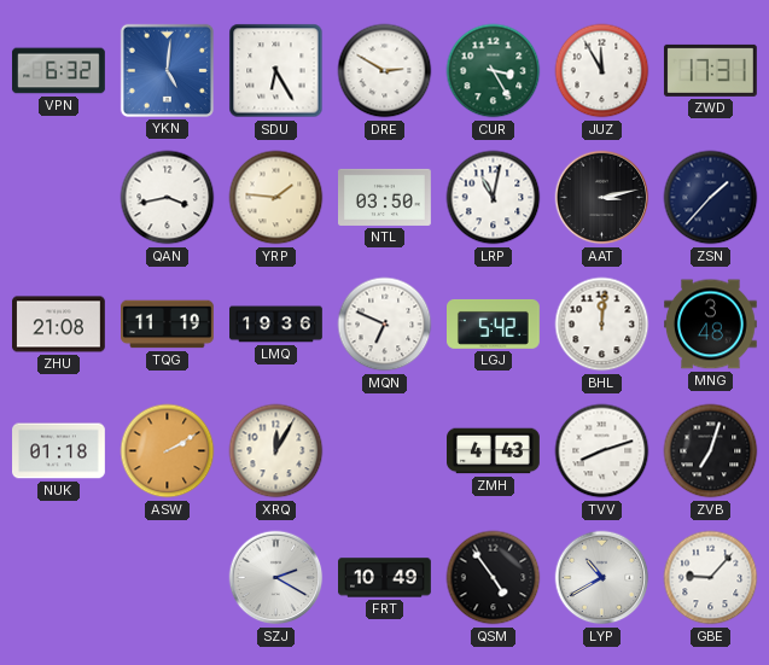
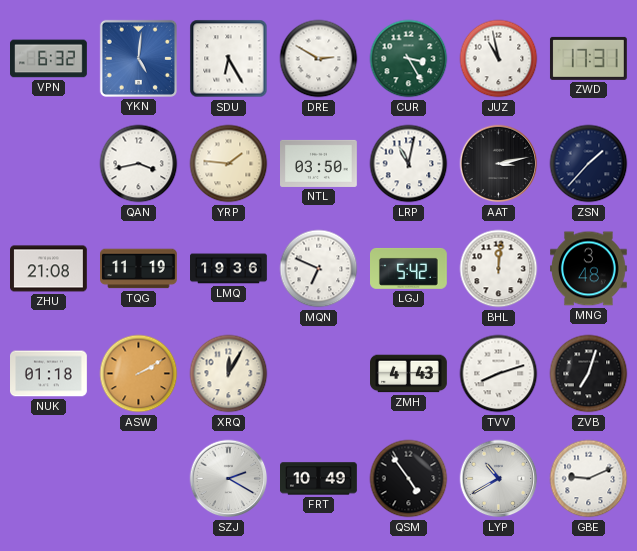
JUZ: 11:55 -> 10:58
GBE: 9:07 -> 9:11
